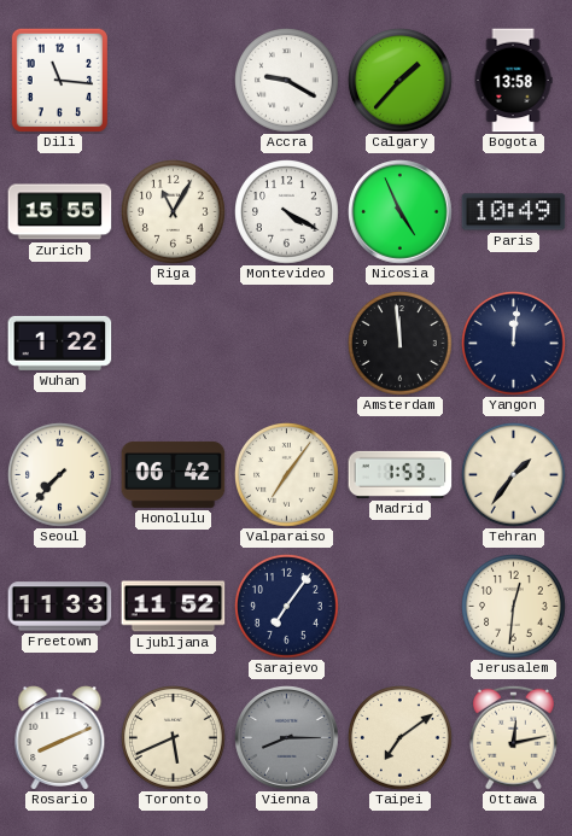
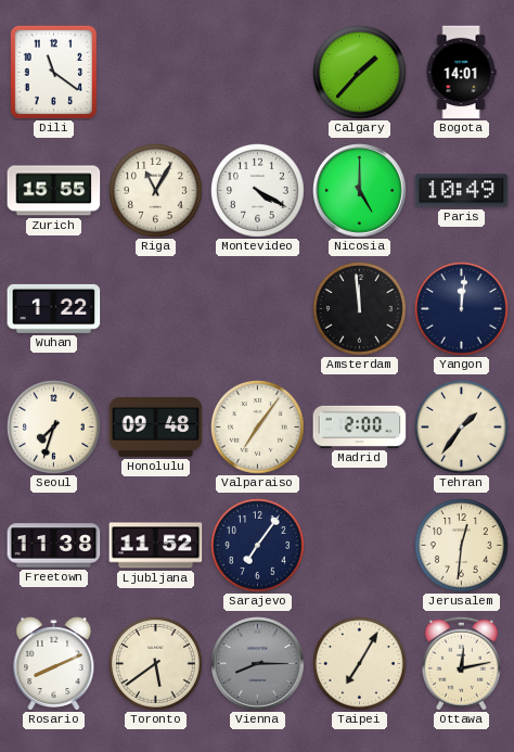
Dili: 11:16 -> 11:21
Accra: 9:20 -> none
Bogota: 13:58 -> 14:01
Nicosia: 4:56 -> 5:00
Seoul: 7:37 -> 7:33
Honolulu: 06:42 -> 09:48
Madrid: 1:53 -> 2:00
Freetown: 11:33 -> 11:38
Toronto: 5:41 -> 5:39
Taipei: 7:09 -> 7:05
